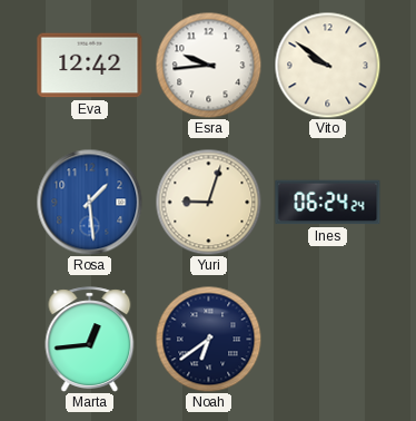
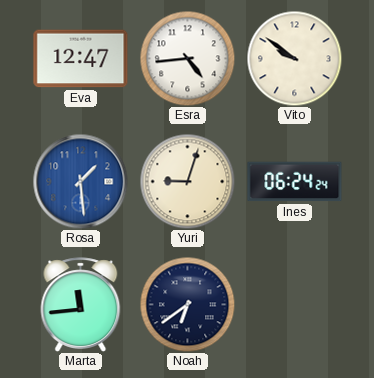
Eva: 12:42 -> 12:47
Esra: 9:44 -> 4:44
Marta: 12:44 -> 11:44
